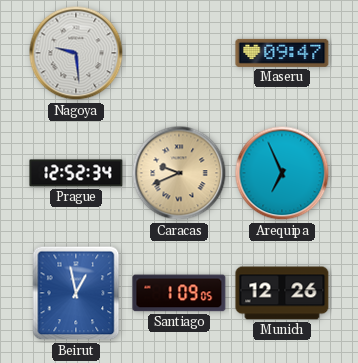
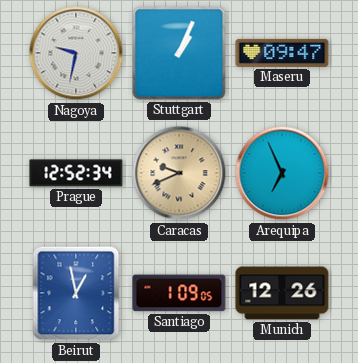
Nagoya: 9:29 -> 9:32
Stuttgart: none -> 1:04
